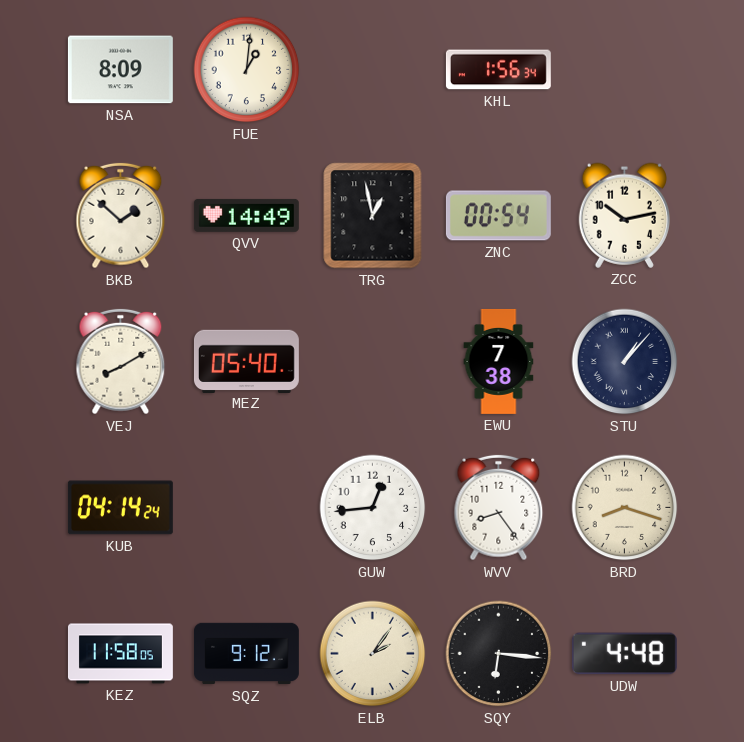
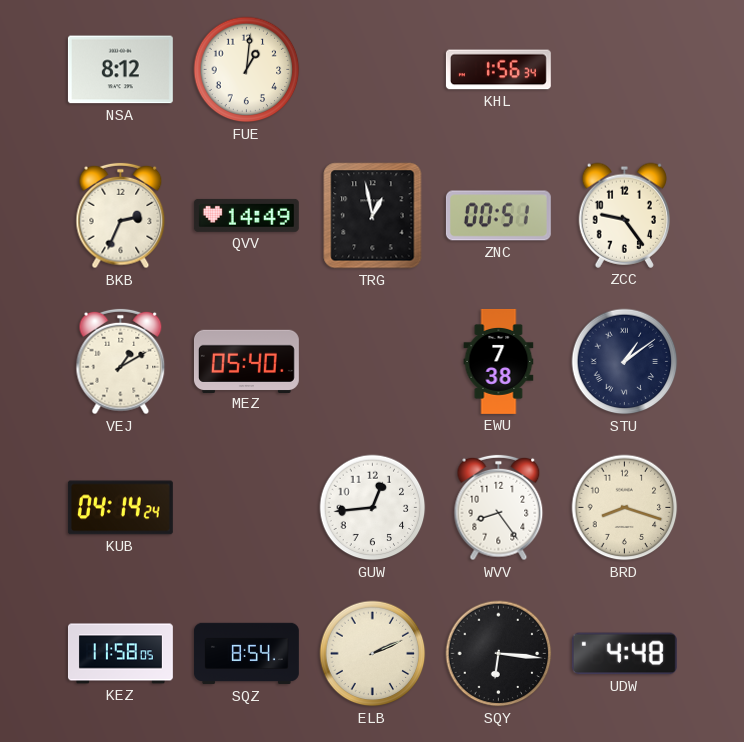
NSA: 8:09 -> 8:12
BKB: 1:52 -> 2:34
ZNC: 00:54 -> 00:51
ZCC: 10:13 -> 9:24
VEJ: 8:10 -> 1:10
STU: 1:07 -> 1:09
SQZ: 9:12 -> 8:54
ELB: 2:06 -> 2:11
